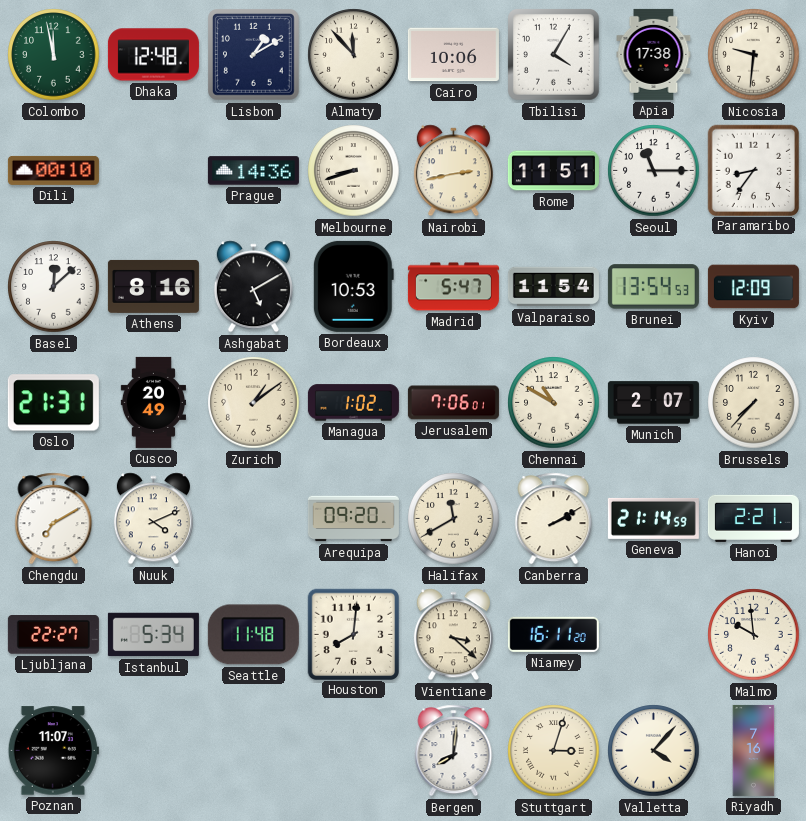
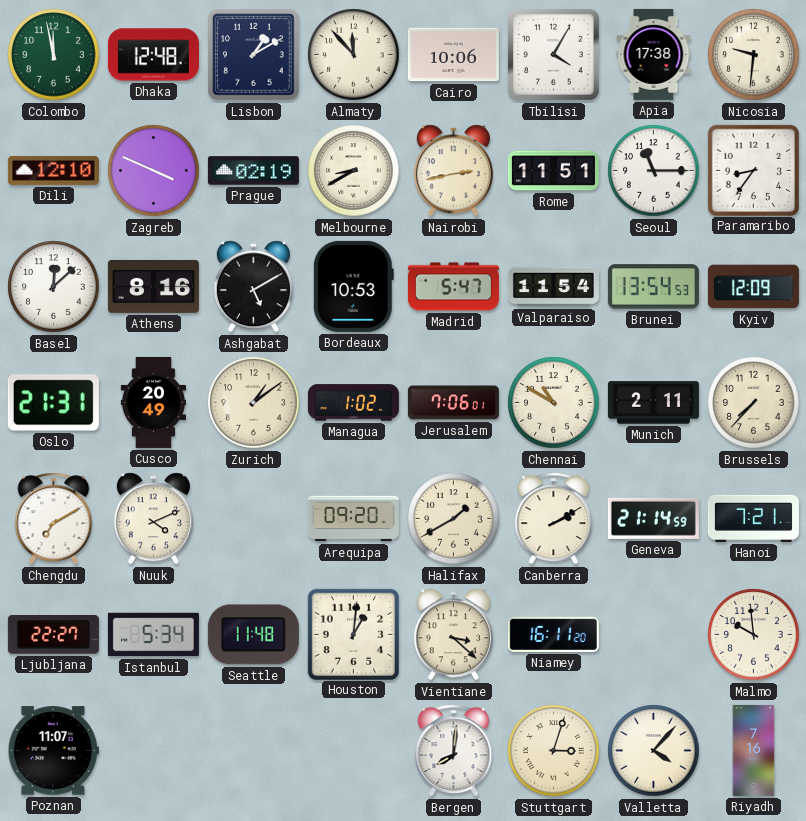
Dili: 00:10 -> 12:10
Zagreb: none -> 3:49
Prague: 14:36 -> 02:19
Melbourne: 8:42 -> 8:40
Munich: 2:07 -> 2:11
Halifax: 11:40 -> 1:40
Hanoi: 2:21 -> 7:21
Houston: 8:01 -> 1:01
